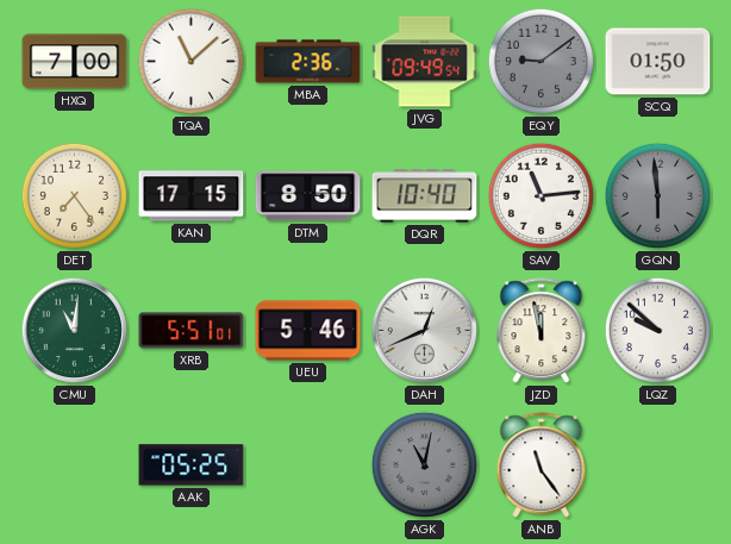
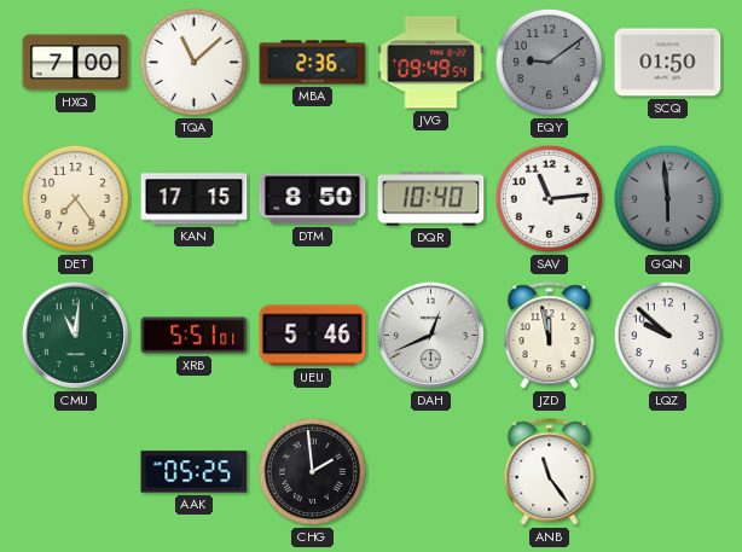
CHG: none -> 1:59
AGK: 11:02 -> none
